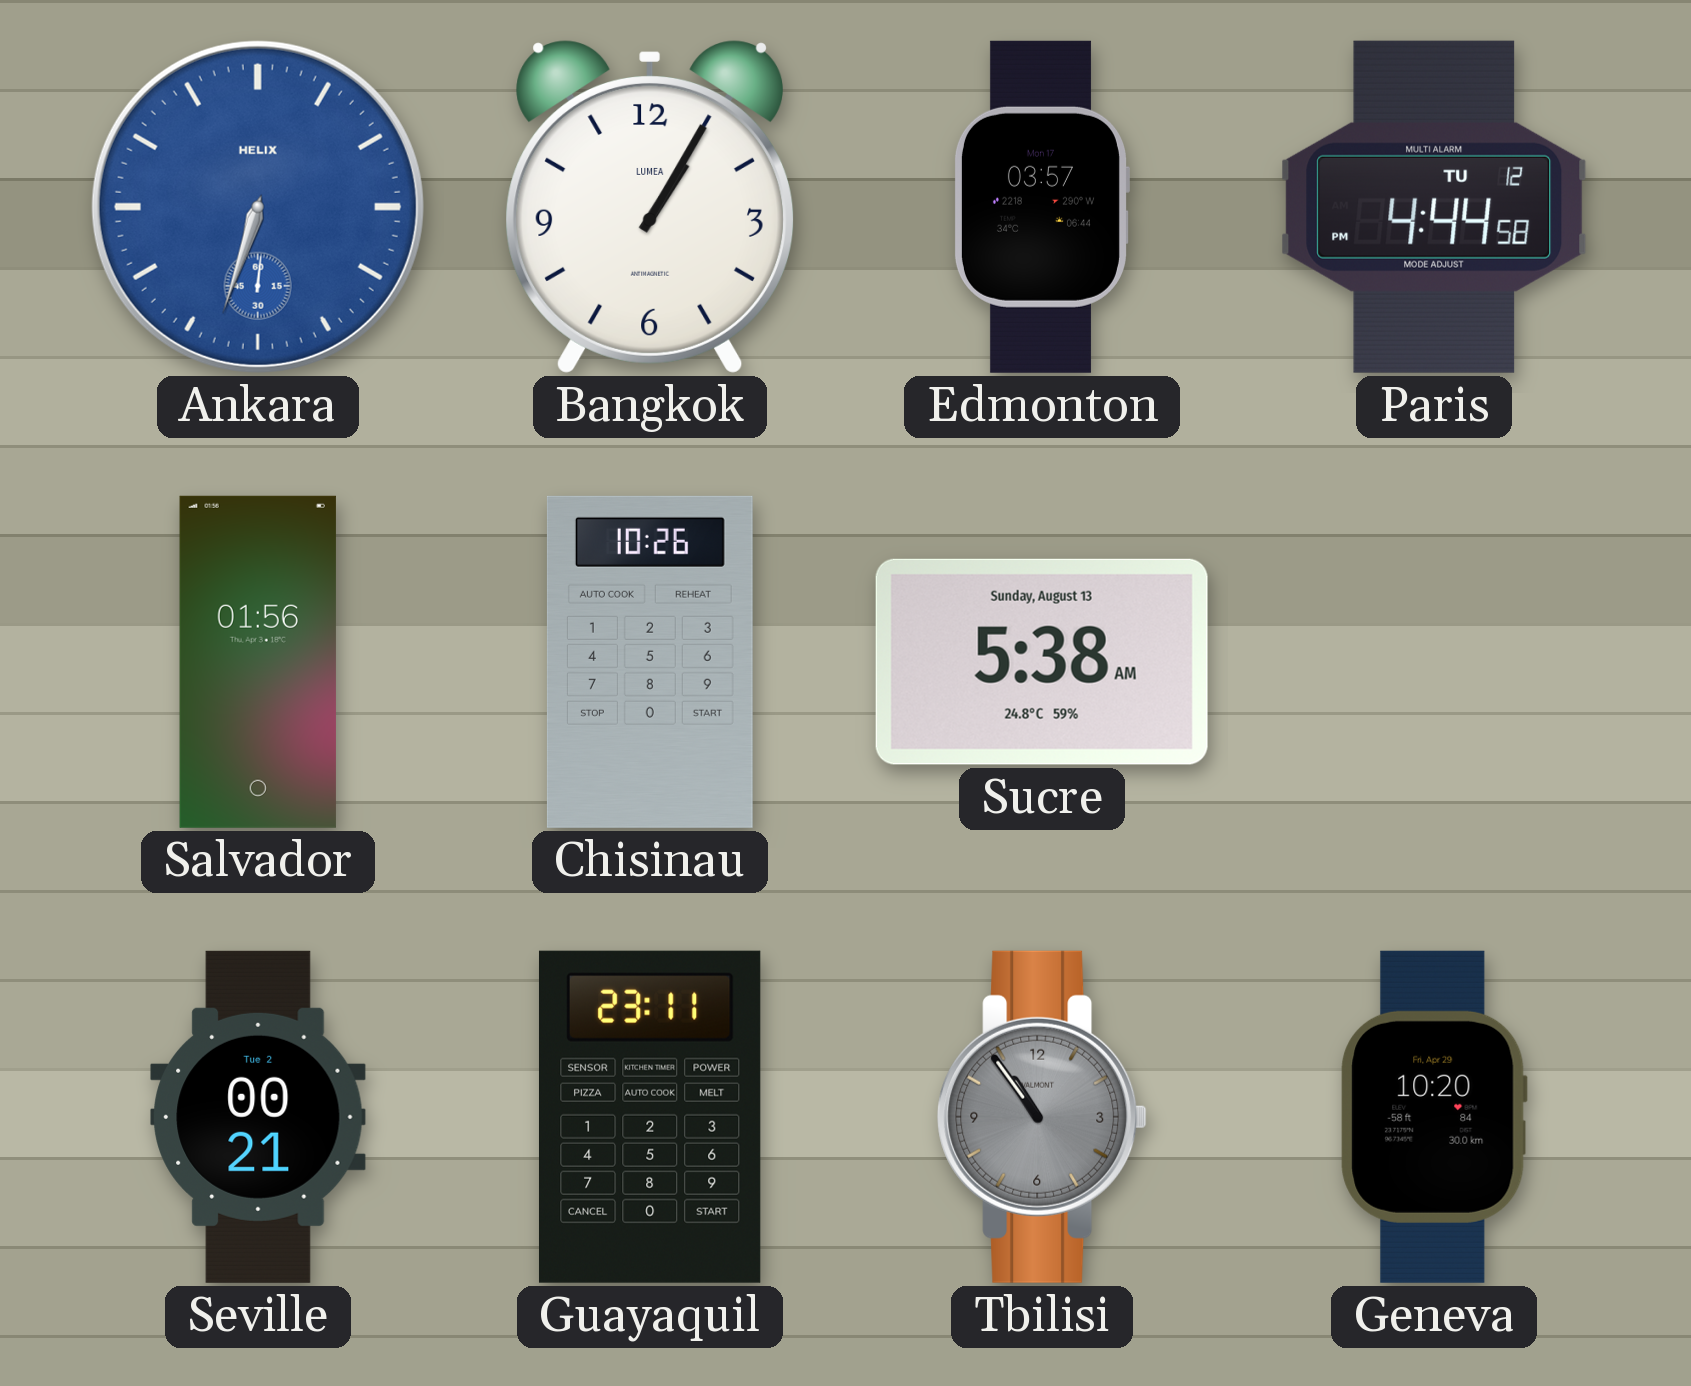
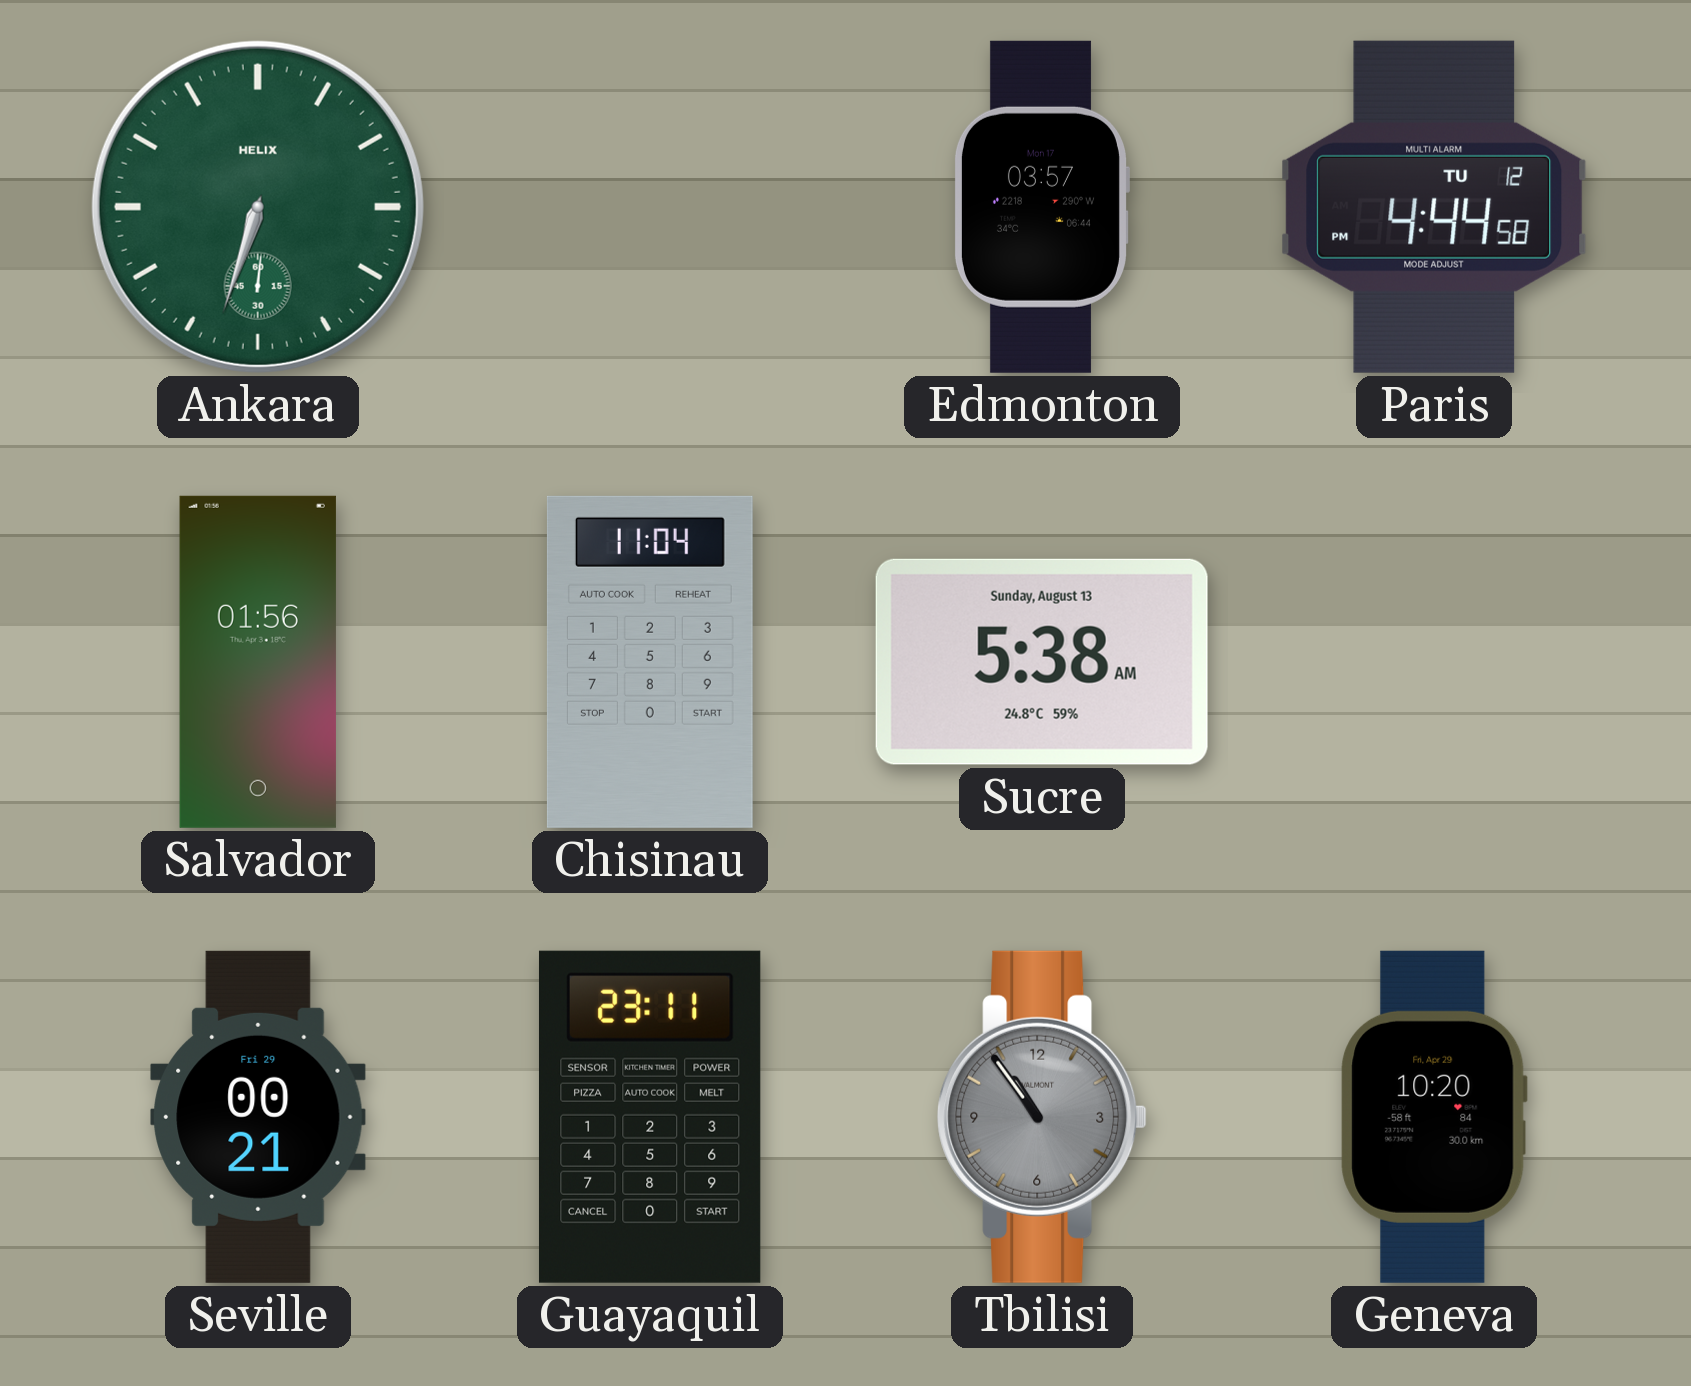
Ankara dial: blue -> green
Bangkok: 1:05 -> none
Chisinau: 10:26 -> 11:04
Seville date: Tue 2 -> Fri 29
